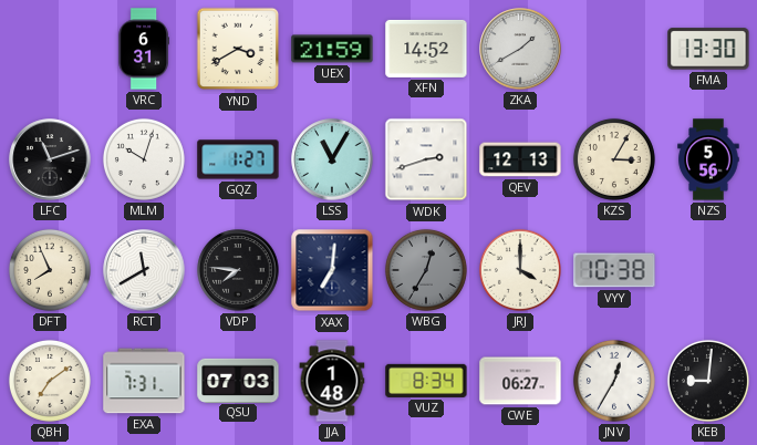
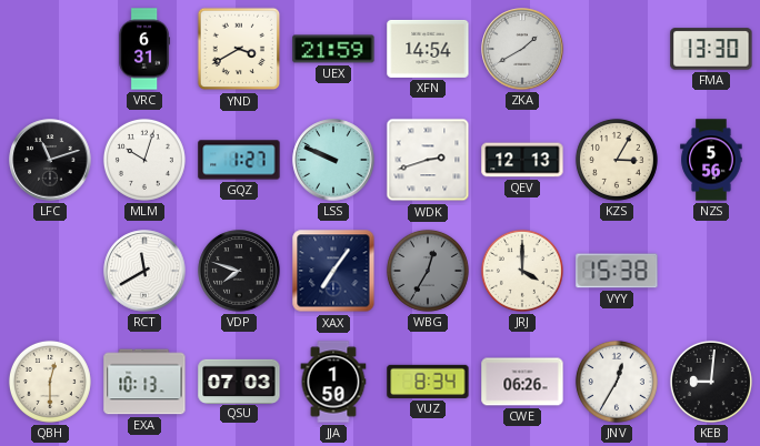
XFN: 14:52 -> 14:54
LSS: 11:05 -> 9:49
DFT: 7:56 -> none
VDP: 7:46 -> 7:48
XAX: 7:01 -> 7:06
VYY: 10:38 -> 15:38
QBH: 7:09 -> 12:30
EXA: 7:31 -> 10:13
JJA: 1:48 -> 1:50
CWE: 06:27 -> 06:26
